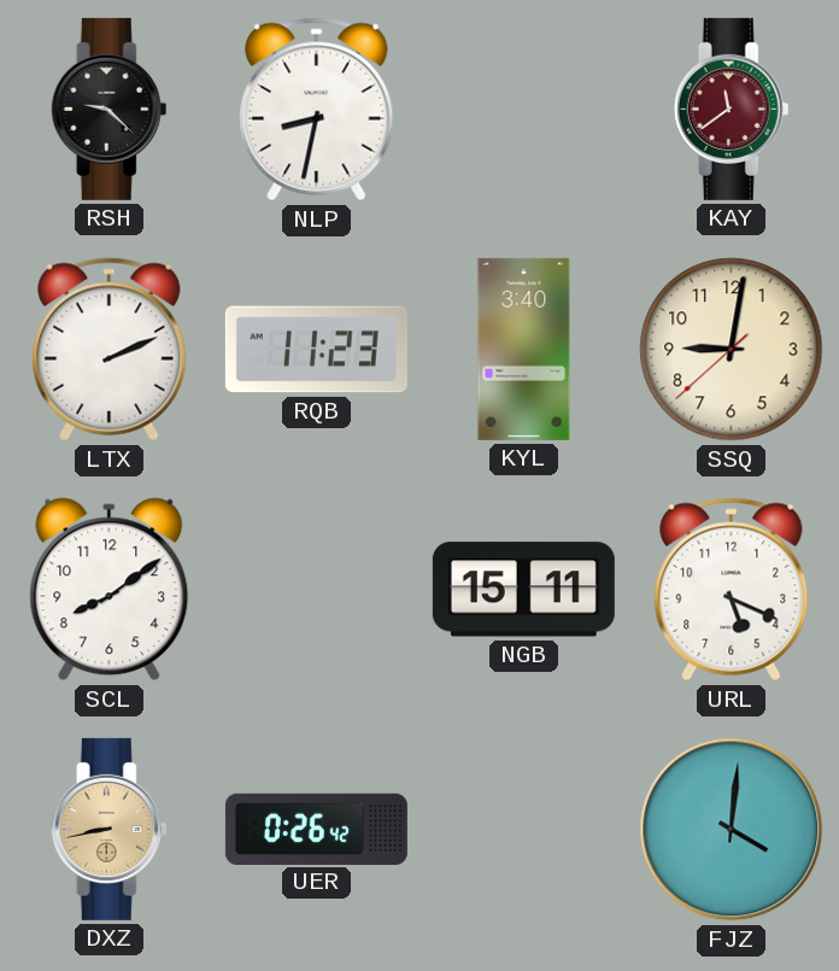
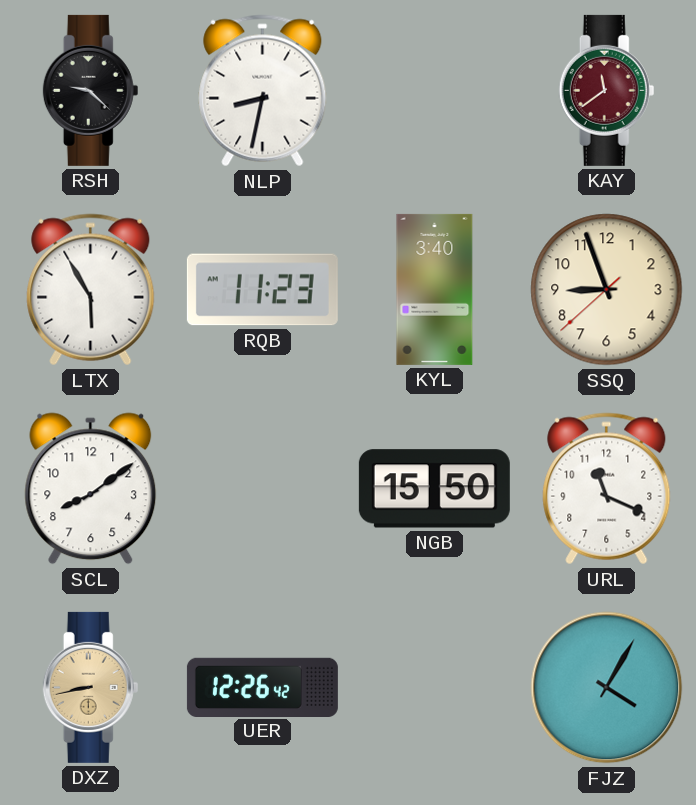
LTX: 2:11 -> 5:55
SSQ: 9:01 -> 8:56
NGB: 15:11 -> 15:50
URL: 5:19 -> 11:19
UER: 0:26 -> 12:26
FJZ: 4:01 -> 4:05
